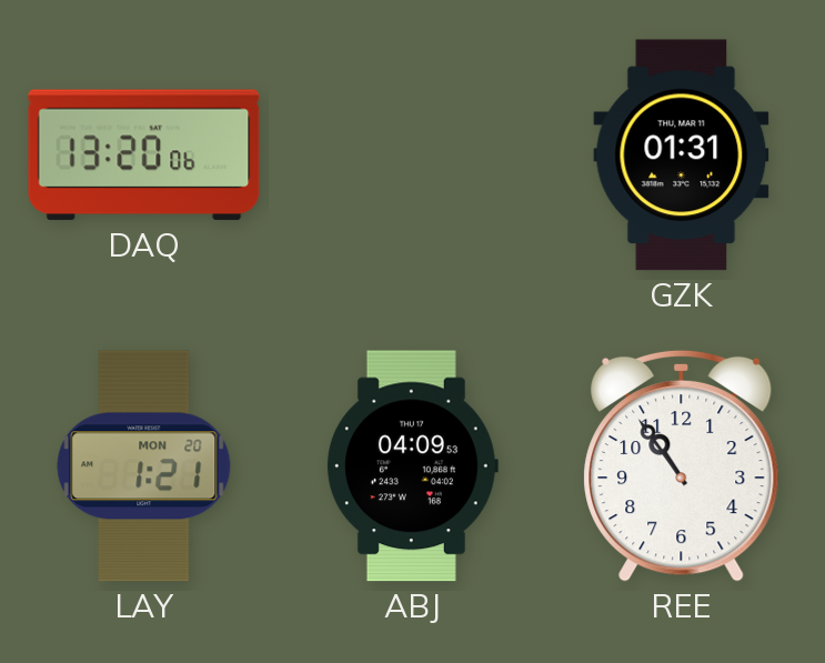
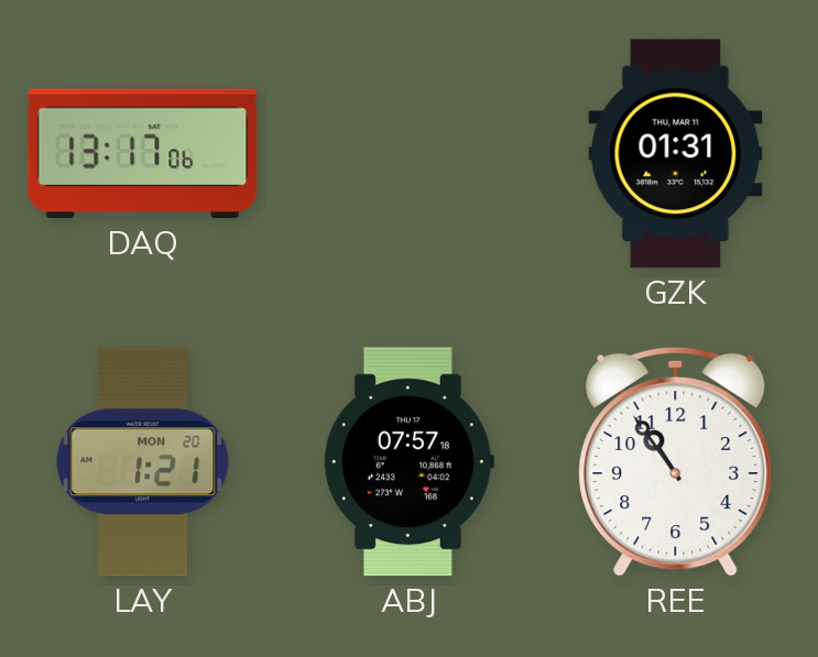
DAQ: 13:20 -> 13:17
ABJ: 04:09 -> 07:57
